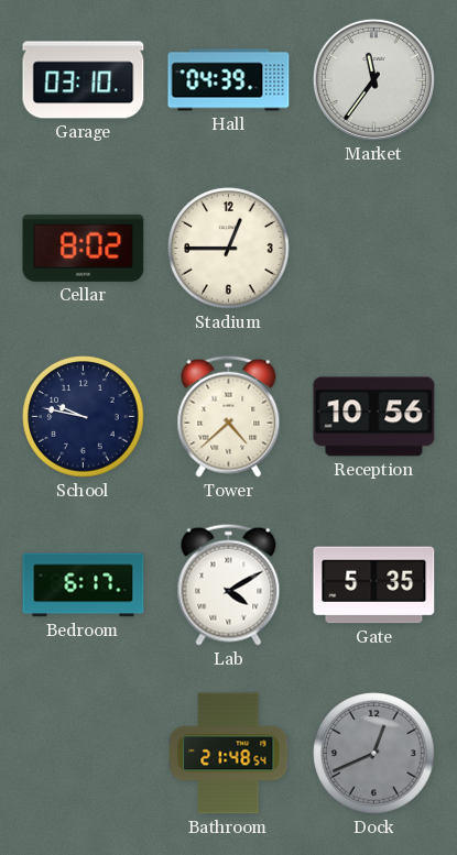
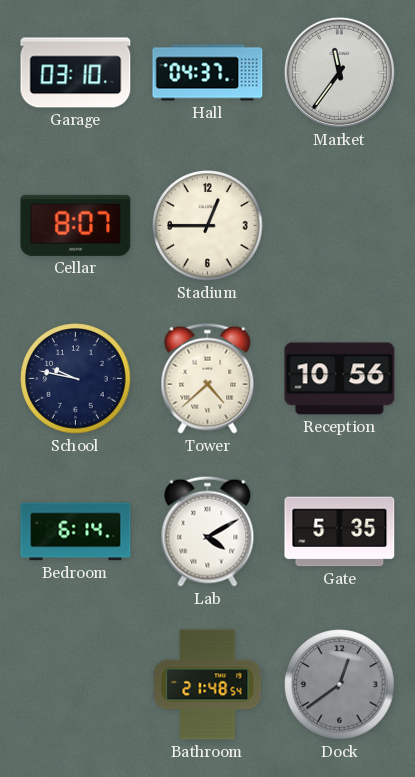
Hall: 04:39 -> 04:37
Cellar: 8:02 -> 8:07
Bedroom: 6:17 -> 6:14
Dock: 12:41 -> 12:39
